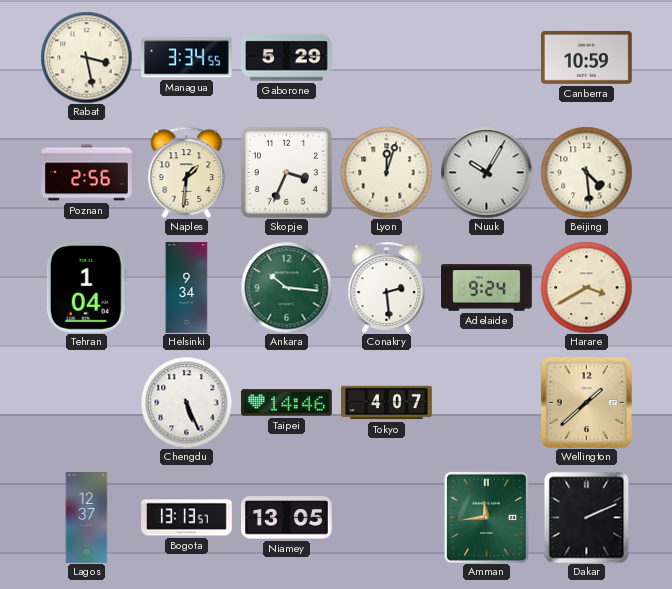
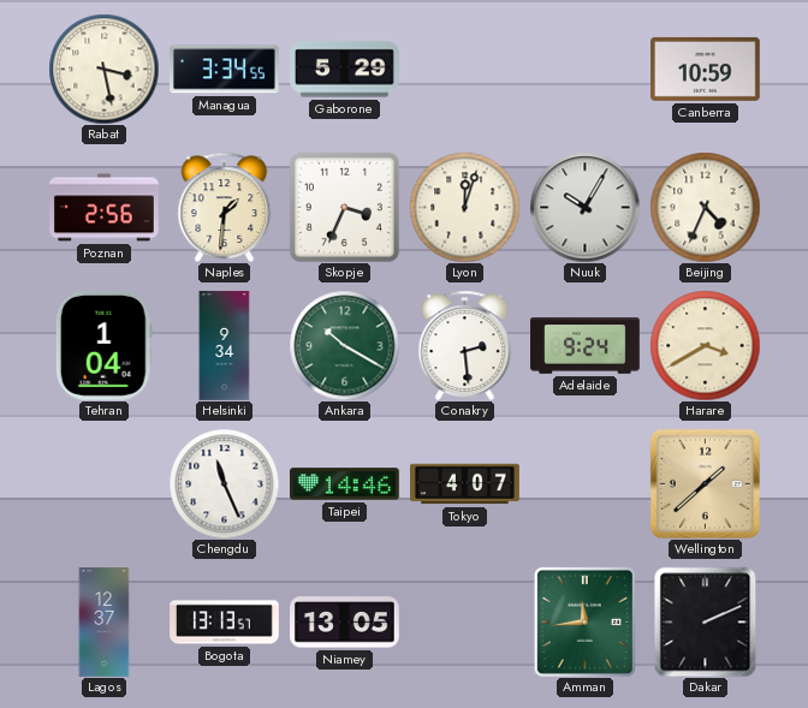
Beijing: 4:29 -> 4:34
Ankara: 10:16 -> 10:20
Chengdu: 5:26 -> 11:26
